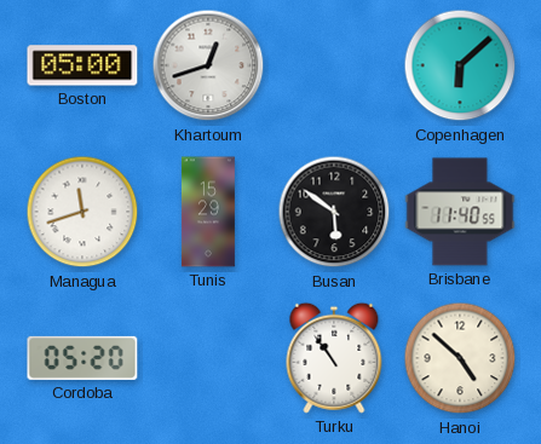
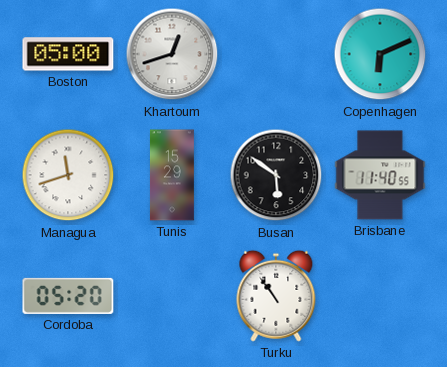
Copenhagen: 6:08 -> 6:11
Hanoi: 4:52 -> none
